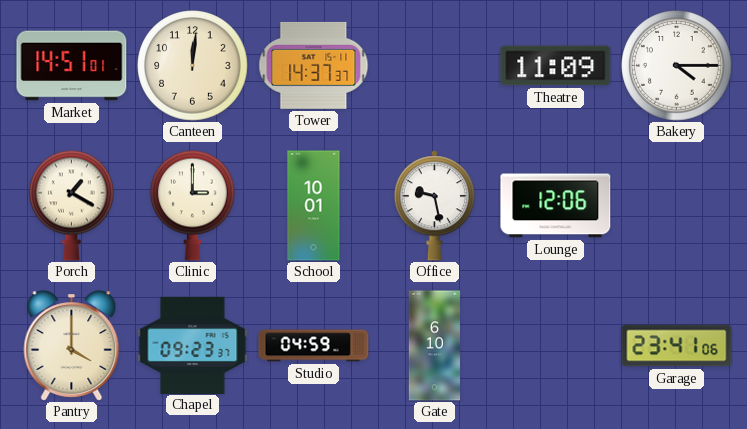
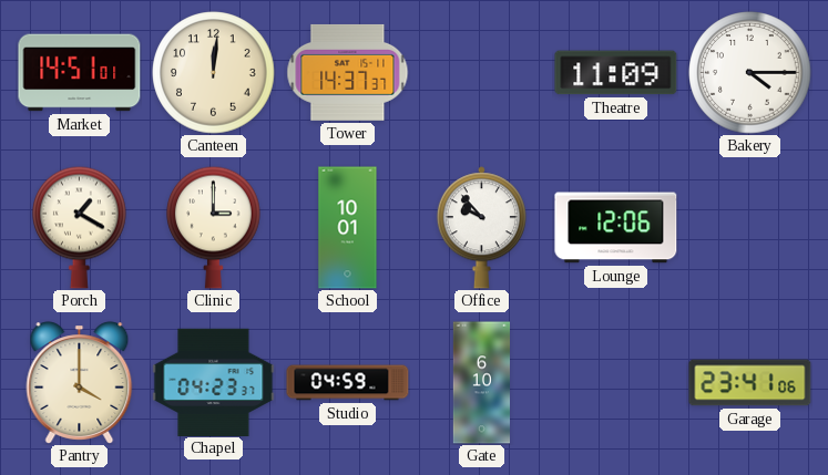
Office: 9:28 -> 9:53
Chapel: 09:23 -> 04:23
